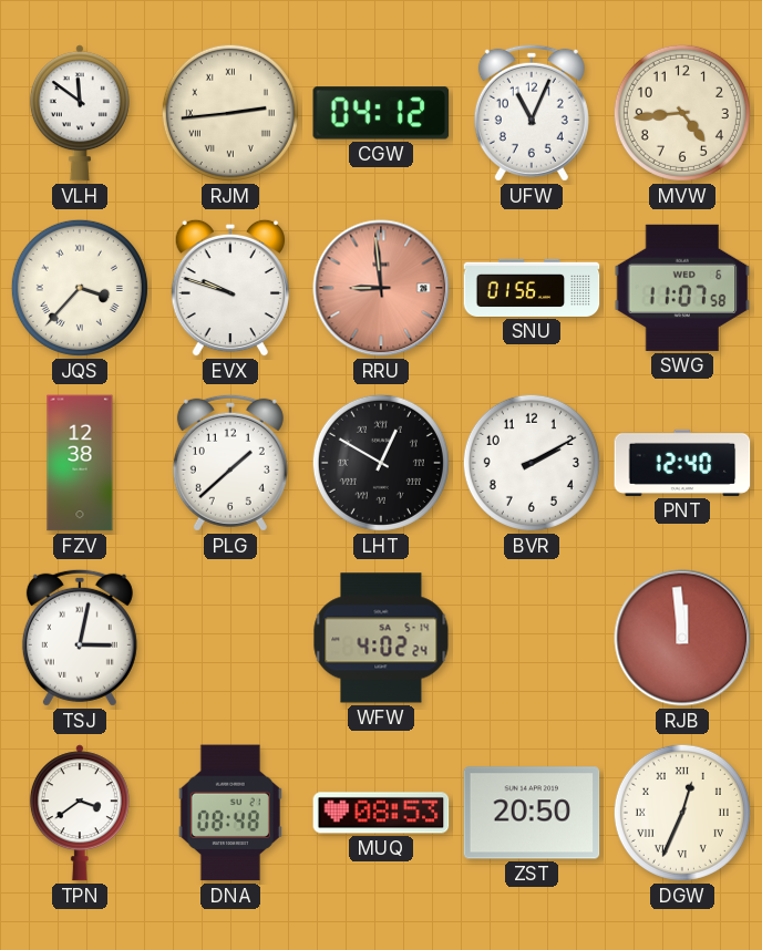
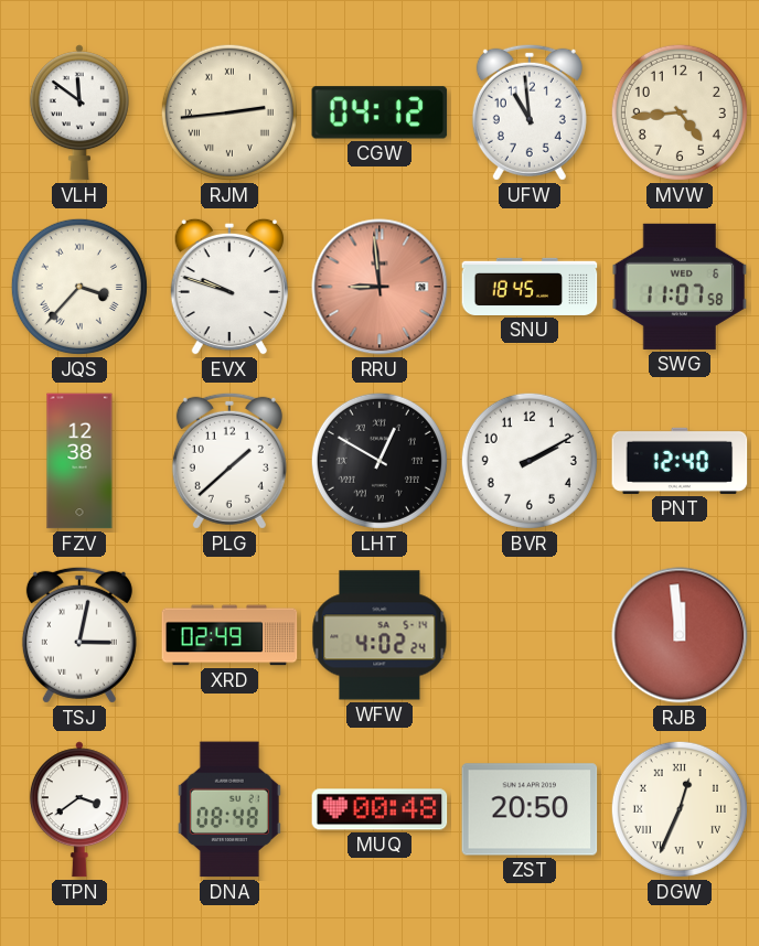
UFW: 11:04 -> 10:59
SNU: 01:56 -> 18:45
XRD: none -> 02:49
MUQ: 08:53 -> 00:48
